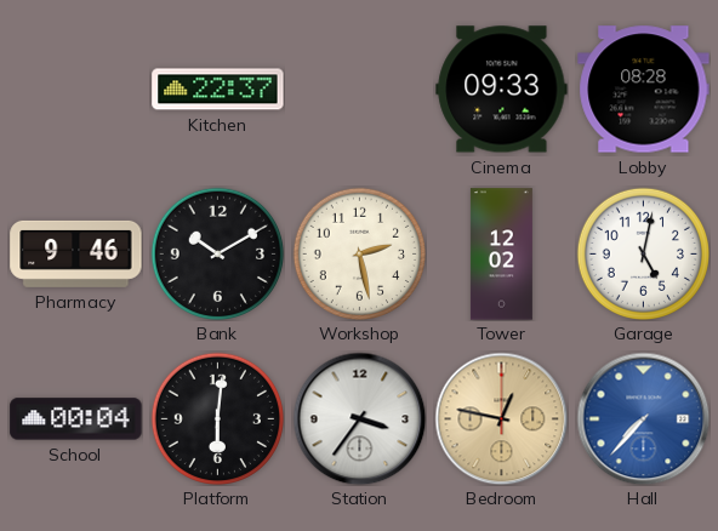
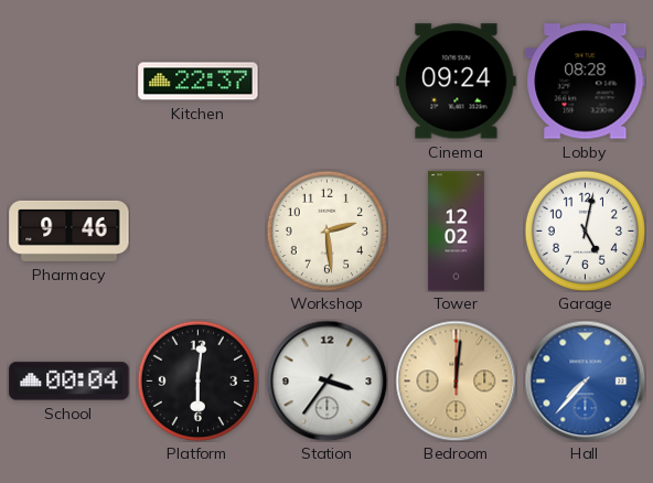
Cinema: 09:33 -> 09:24
Bank: 10:10 -> none
Workshop: 2:28 -> 2:29
Bedroom: 12:47 -> 12:01
